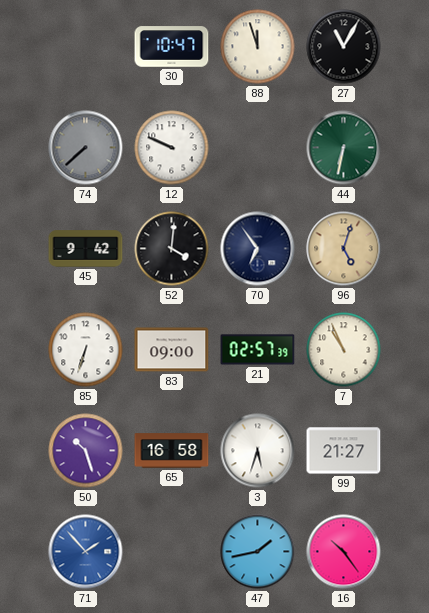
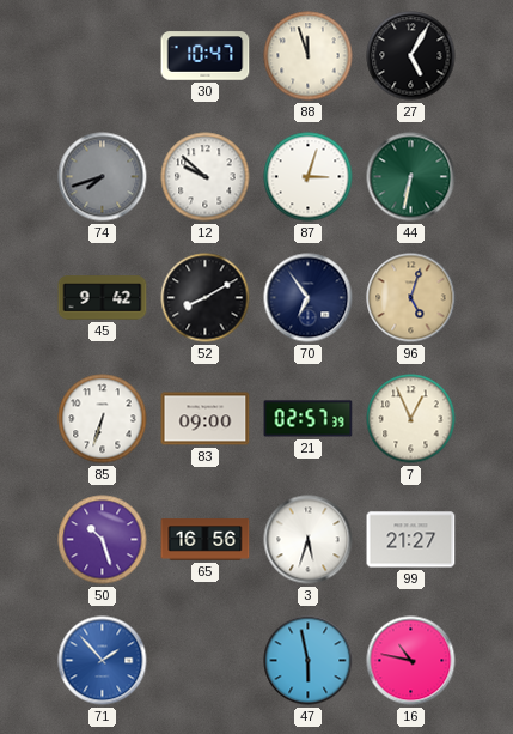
27: 11:05 -> 5:05
74: 7:38 -> 7:42
12: 9:49 -> 9:52
87: none -> 3:03
52: 4:01 -> 8:10
7: 10:56 -> 12:56
65: 16:58 -> 16:56
47: 1:43 -> 5:58
16: 10:24 -> 10:47
